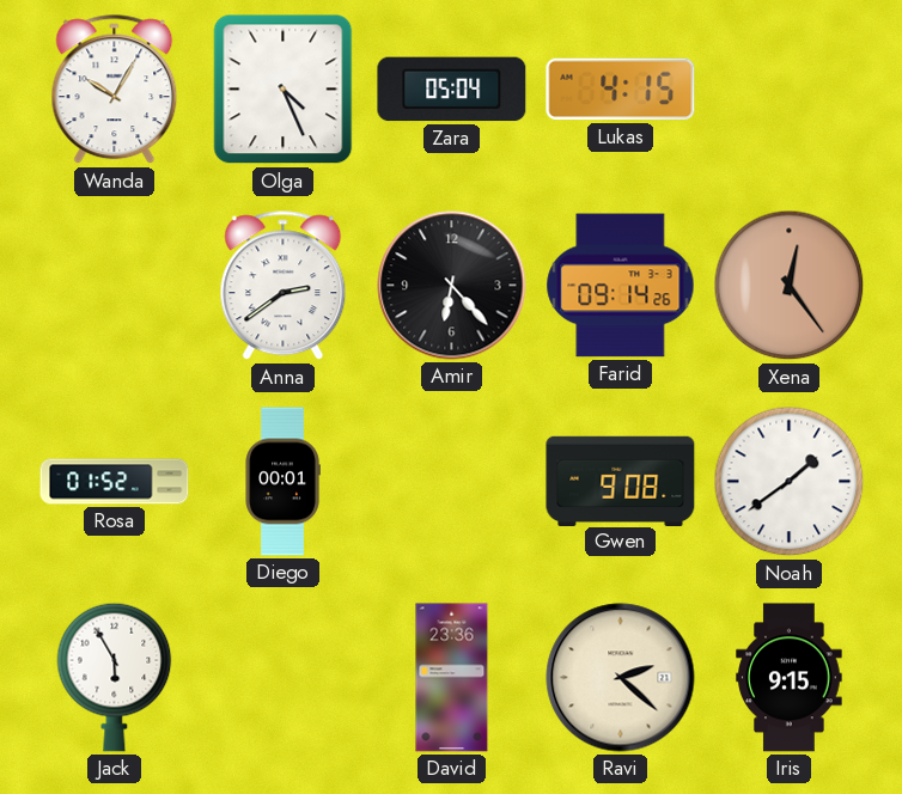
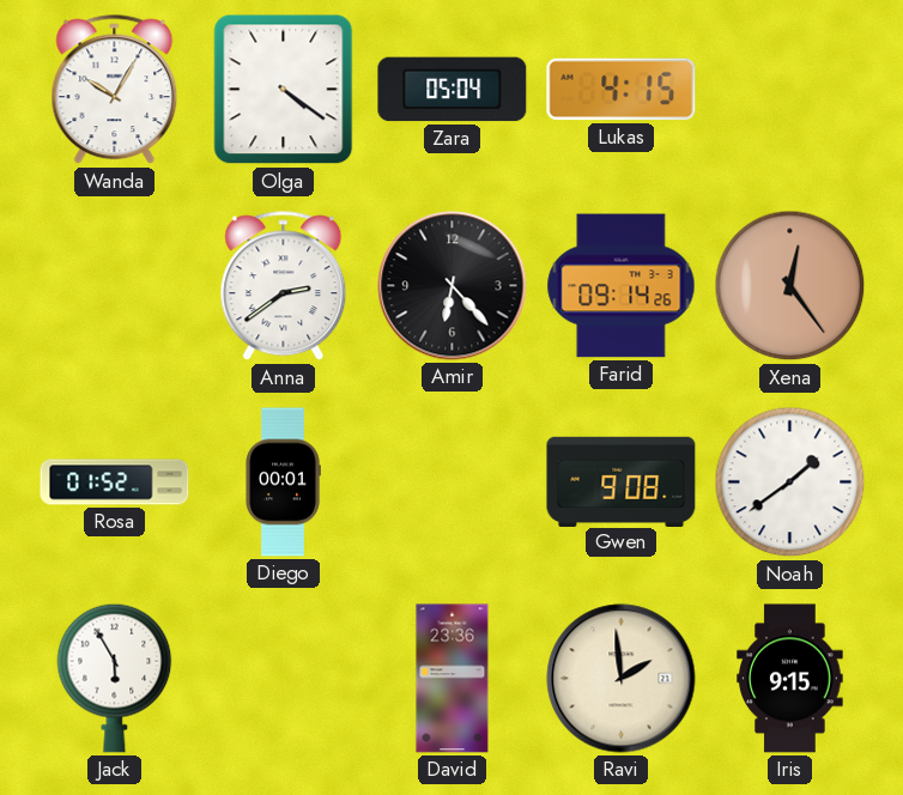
Olga: 4:26 -> 4:21
Ravi: 2:22 -> 1:59
